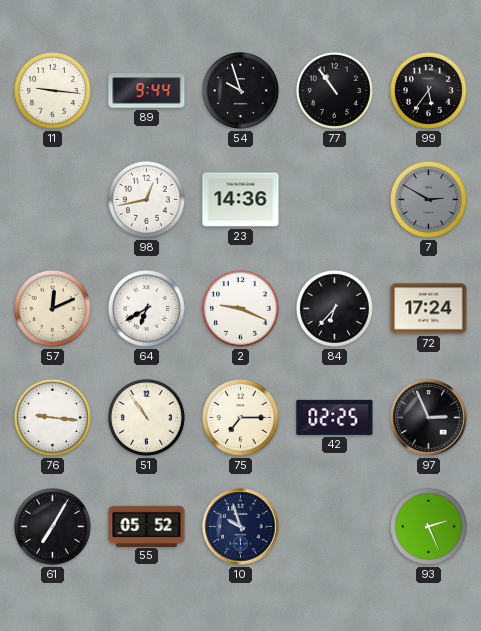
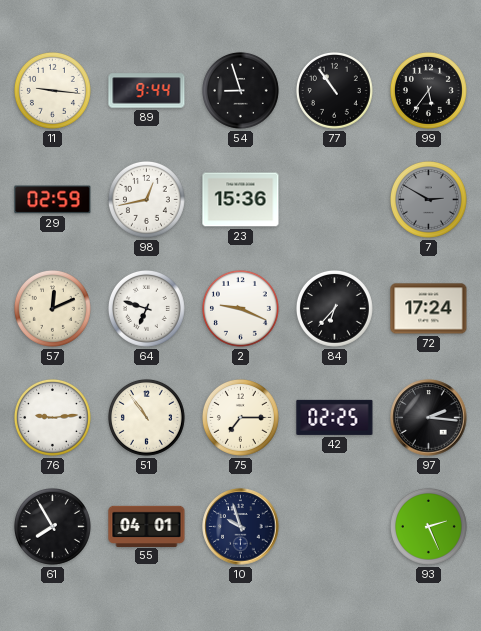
54: 9:57 -> 8:57
29: none -> 02:59
23: 14:36 -> 15:36
64: 6:40 -> 6:48
76: 9:16 -> 9:14
97: 2:56 -> 2:16
61: 7:05 -> 7:55
55: 05:52 -> 04:01
